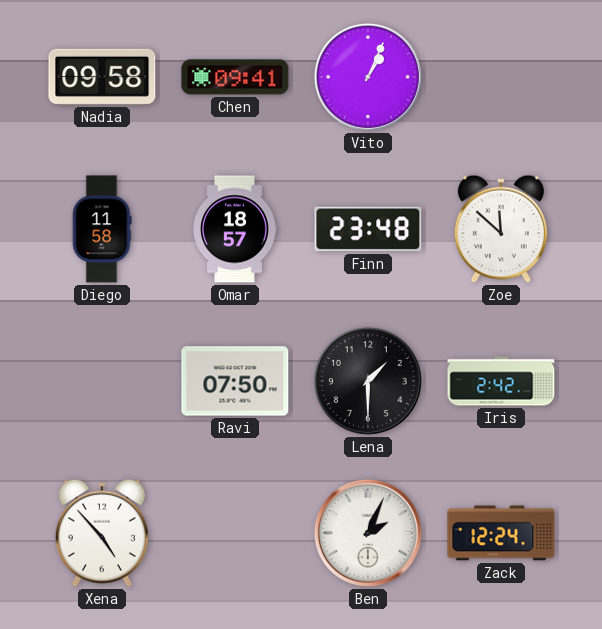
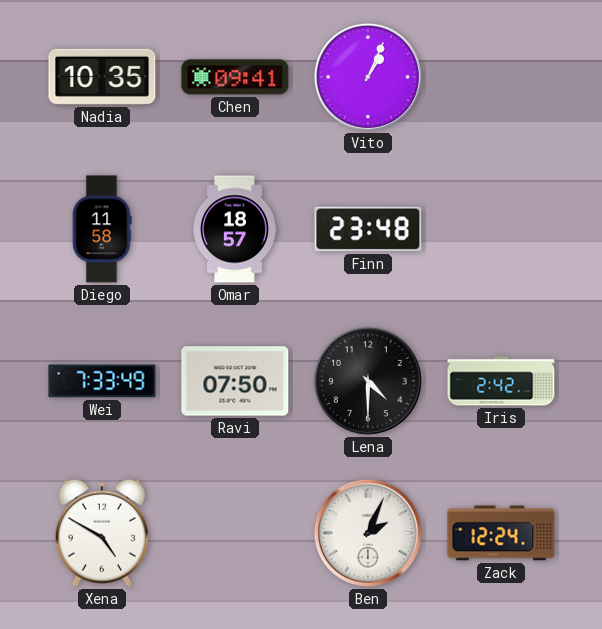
Nadia: 09:58 -> 10:35
Zoe: 11:52 -> none
Wei: none -> 7:33
Lena: 1:30 -> 4:30
Xena: 4:53 -> 4:50
